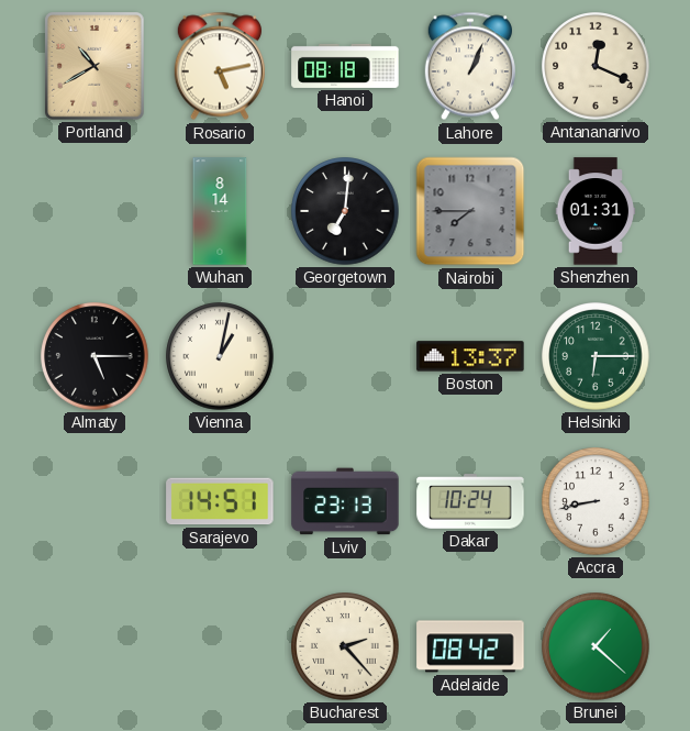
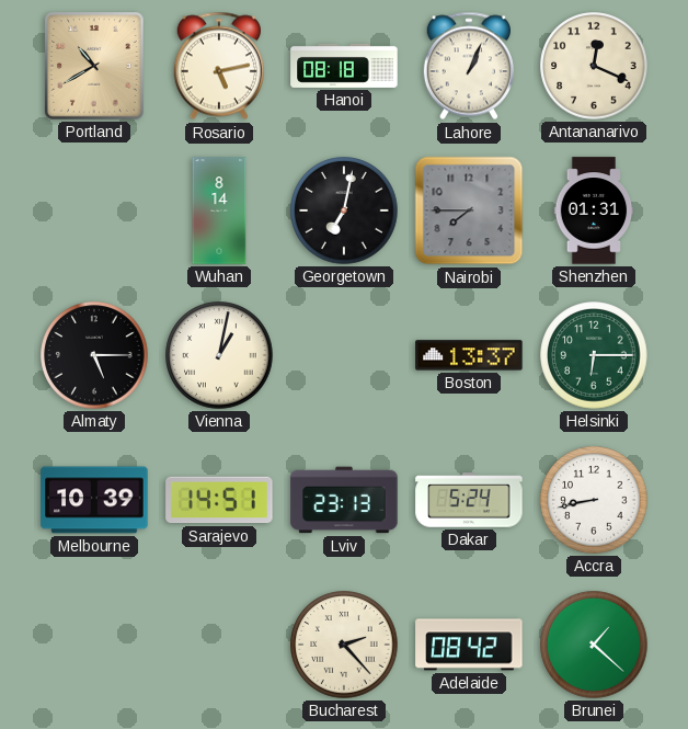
Georgetown: 7:01 -> 7:02
Melbourne: none -> 10:39
Dakar: 10:24 -> 5:24
